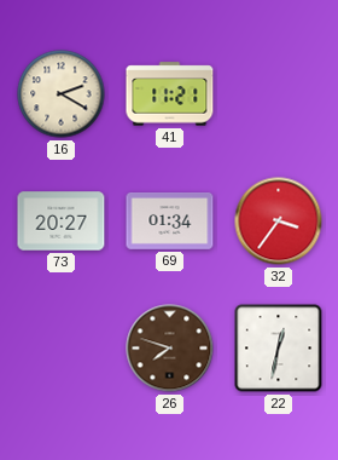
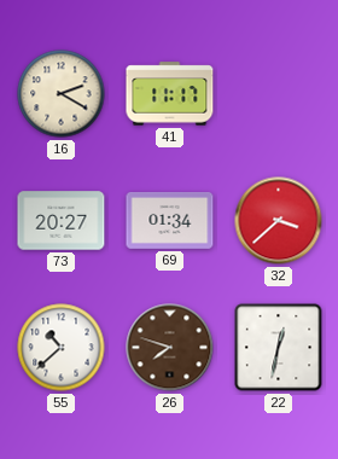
41: 11:21 -> 11:17
32: 3:36 -> 3:38
55: none -> 10:38
